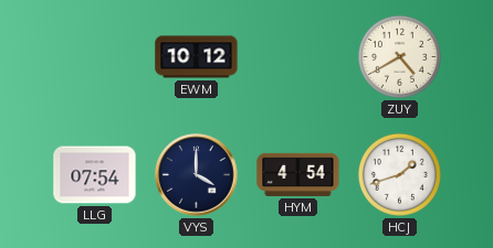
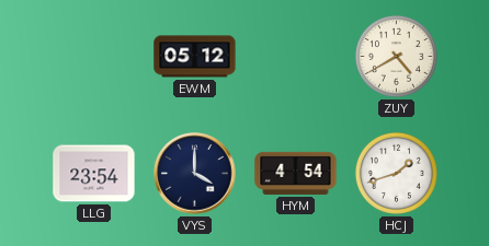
EWM: 10:12 -> 05:12
LLG: 07:54 -> 23:54
